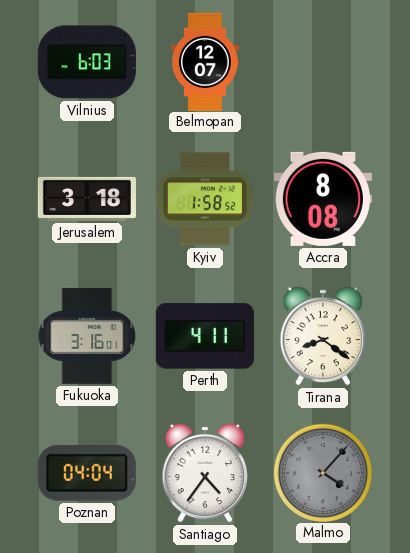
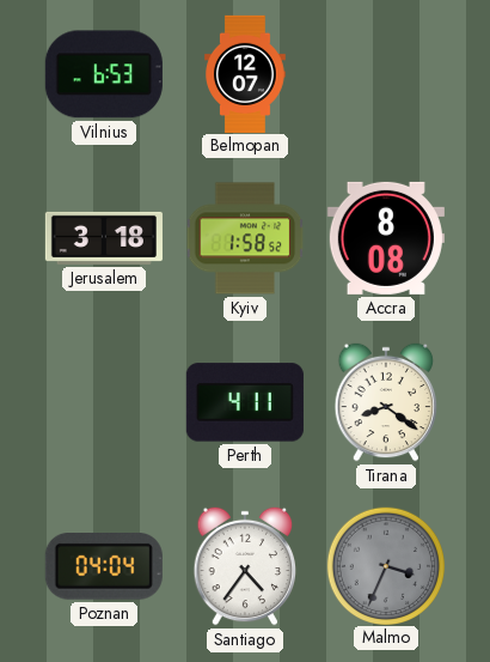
Vilnius: 6:03 -> 6:53
Fukuoka: 3:16 -> none
Malmo: 4:07 -> 3:34
